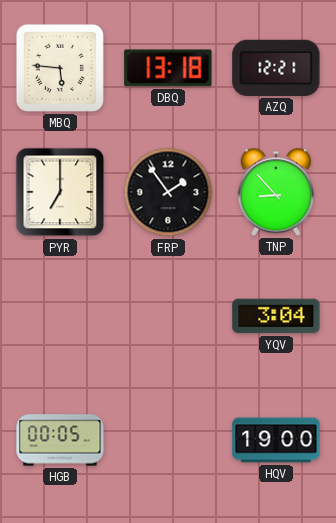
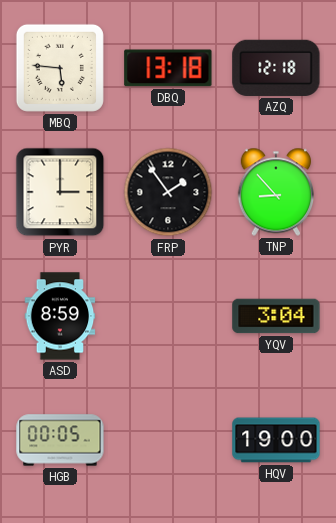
AZQ: 12:21 -> 12:18
PYR: 7:00 -> 3:00
ASD: none -> 8:59
